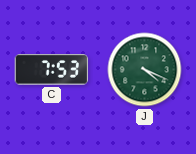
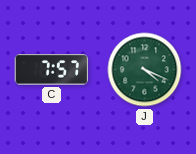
C: 7:53 -> 7:57
